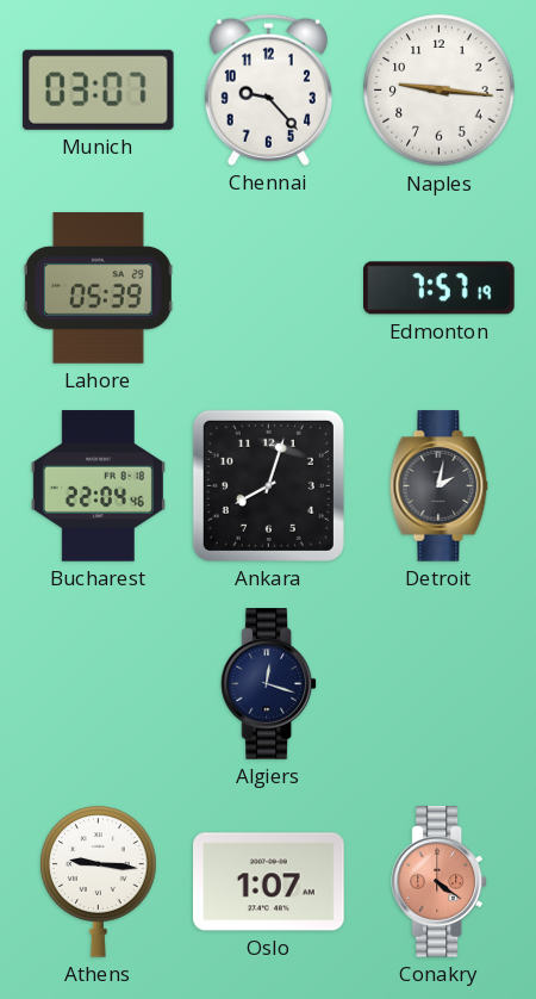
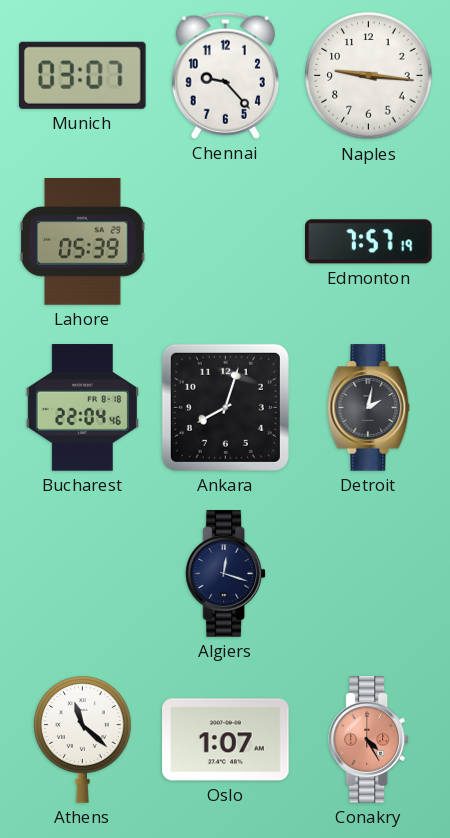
Athens: 9:16 -> 11:22
Conakry: 4:21 -> 4:25
